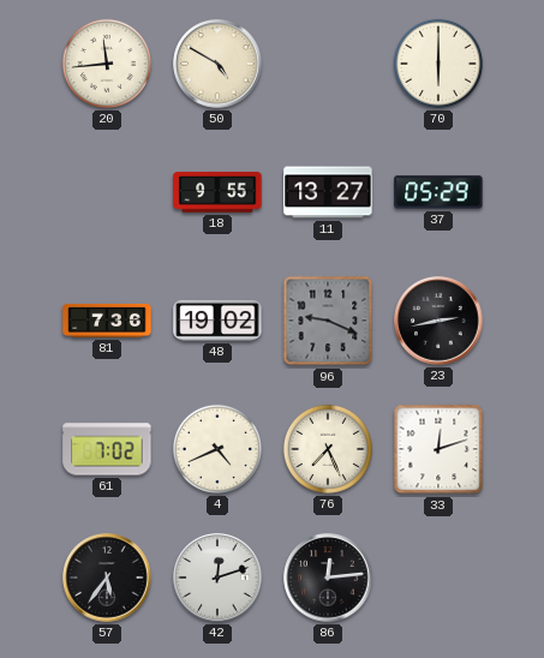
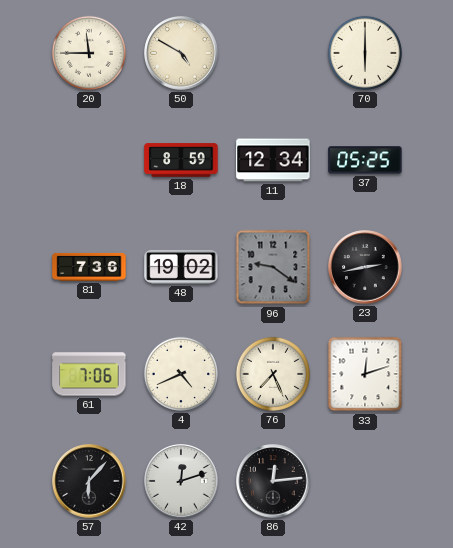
20: 11:44 -> 11:45
18: 9:55 -> 8:59
11: 13:27 -> 12:34
37: 05:29 -> 05:25
96: 9:19 -> 9:21
61: 7:02 -> 7:06
57: 5:36 -> 6:07
